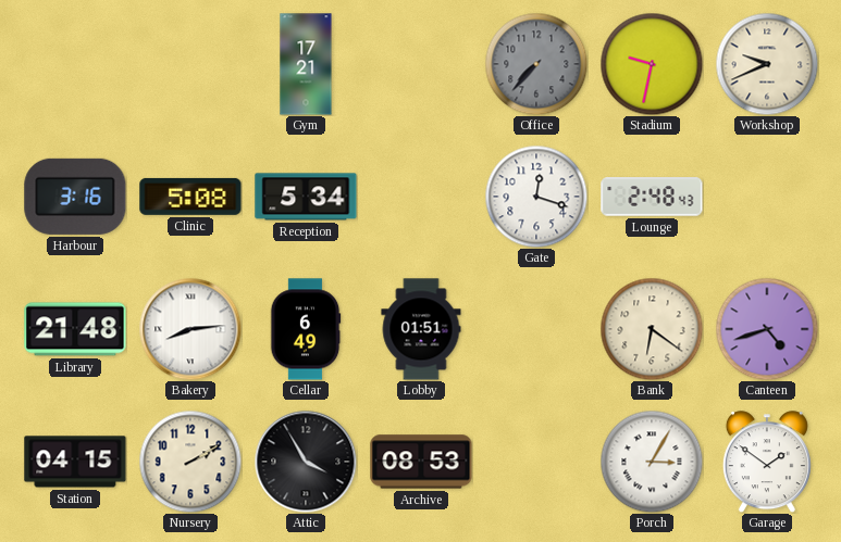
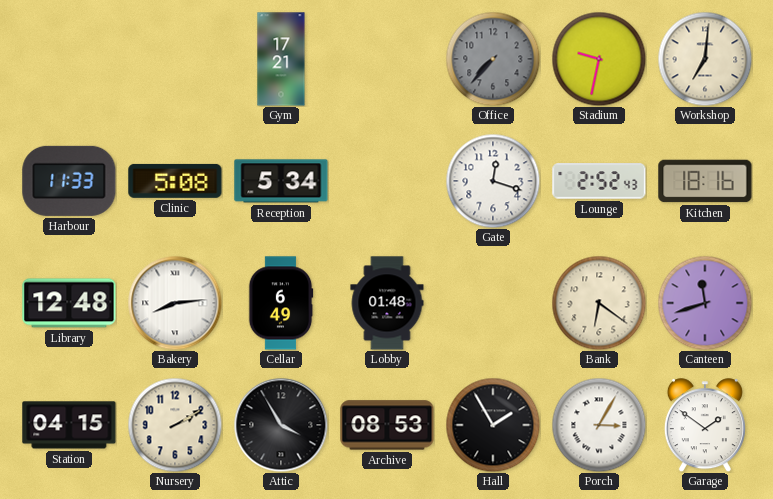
Workshop: 9:41 -> 7:01
Harbour: 3:16 -> 11:33
Lounge: 2:48 -> 2:52
Kitchen: none -> 18:16
Library: 21:48 -> 12:48
Lobby: 01:51 -> 01:48
Canteen: 4:42 -> 11:42
Hall: none -> 1:55
